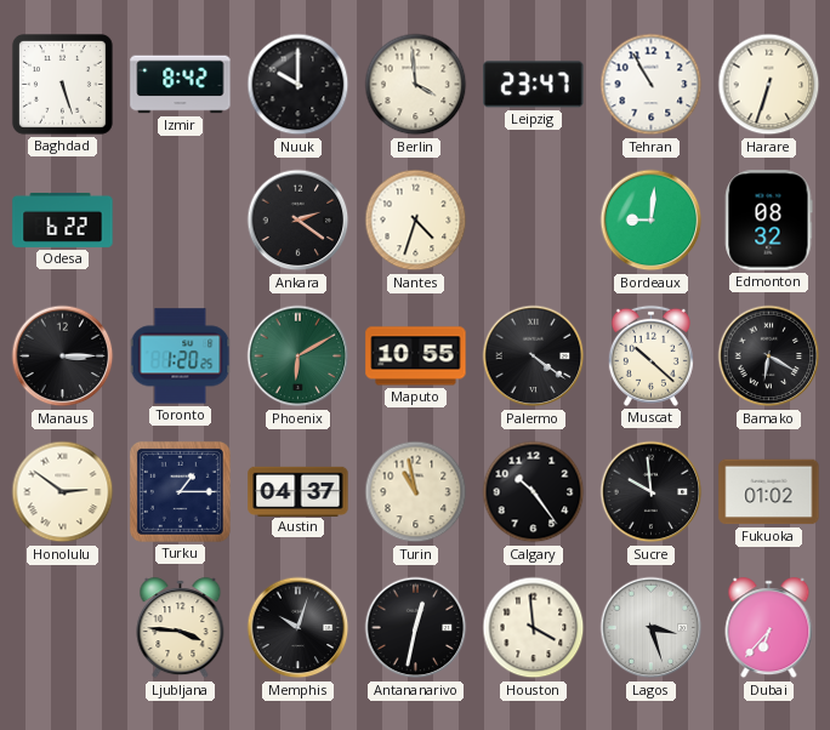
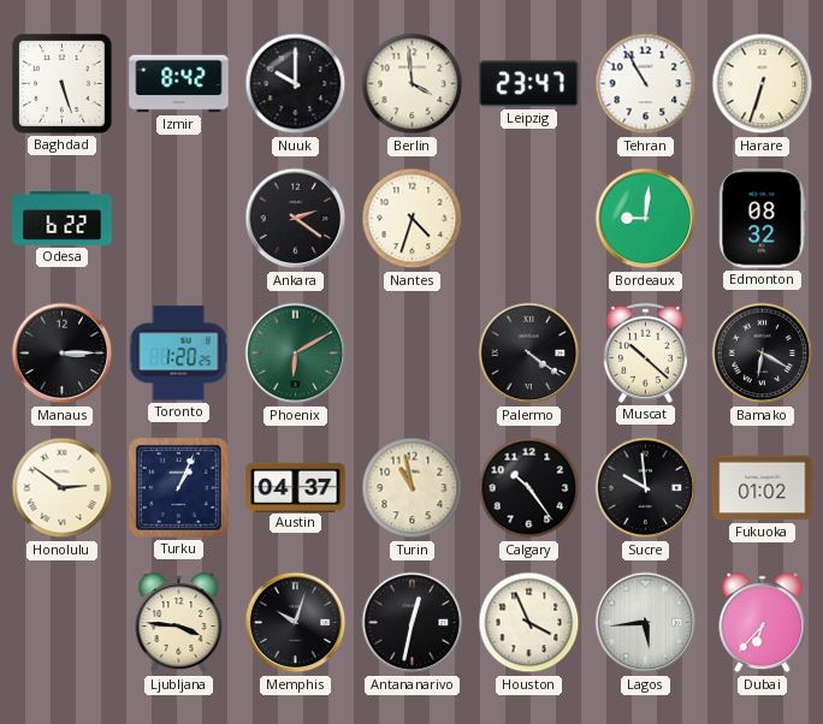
Maputo: 10:55 -> none
Turku: 1:15 -> 1:04
Houston: 3:59 -> 3:56
Lagos: 3:27 -> 5:44
